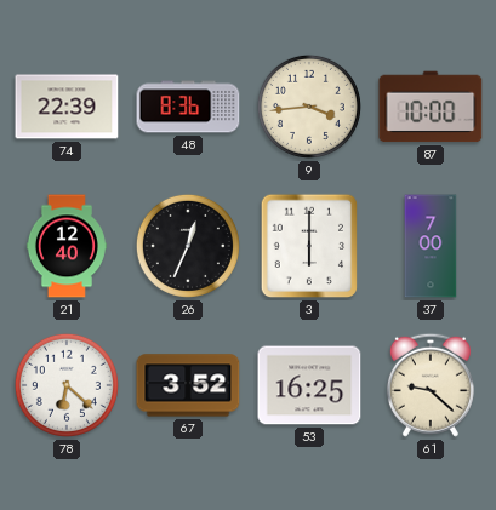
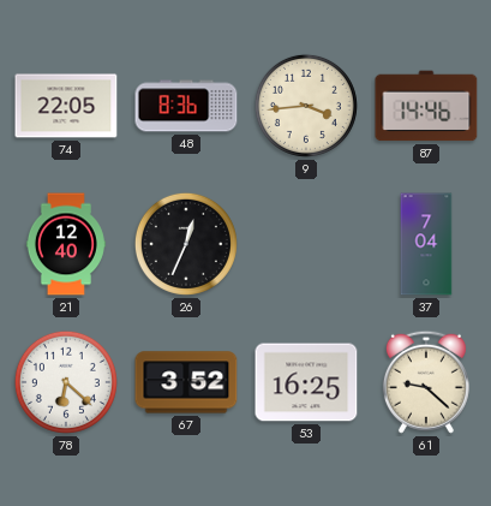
74: 22:39 -> 22:05
87: 10:00 -> 14:46
3: 6:00 -> none
37: 7:00 -> 7:04
